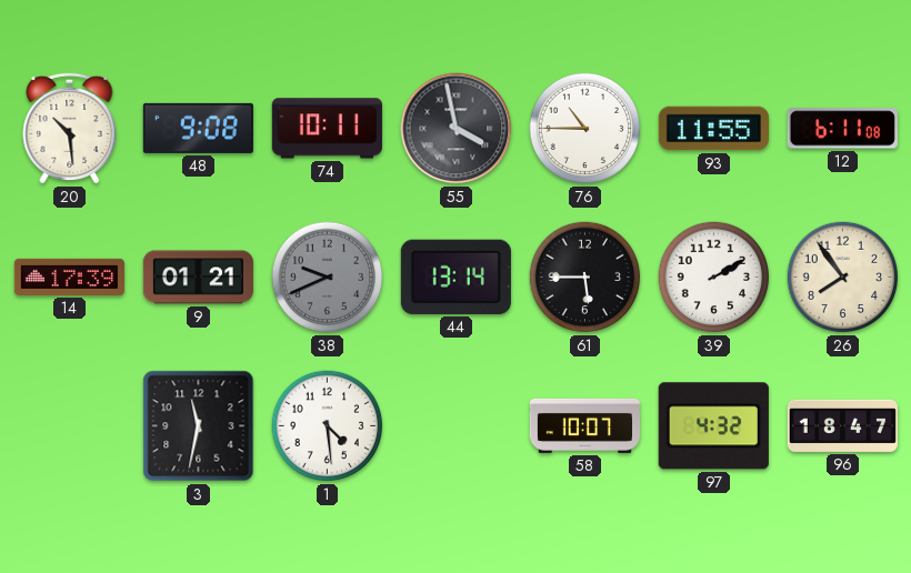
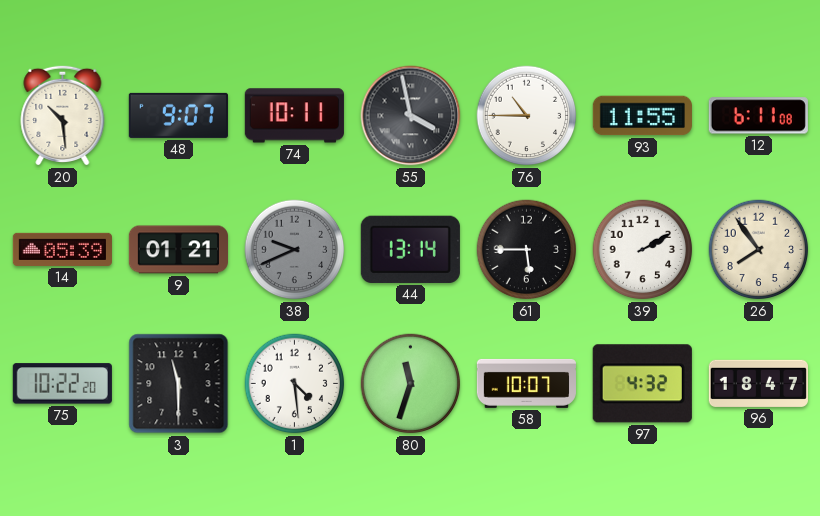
48: 9:08 -> 9:07
14: 17:39 -> 05:39
75: none -> 10:22
3: 11:32 -> 11:30
80: none -> 11:33
